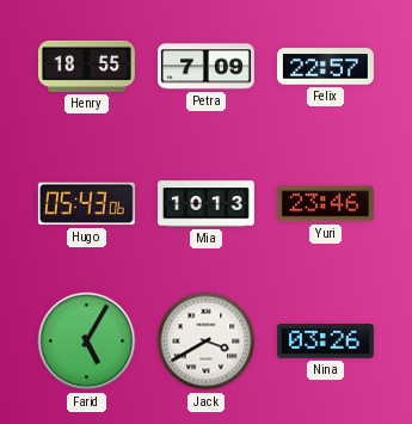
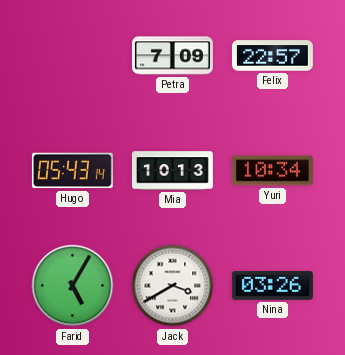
Henry: 18:55 -> none
Hugo: 05:43:06 -> 05:43:14
Yuri: 23:46 -> 10:34
